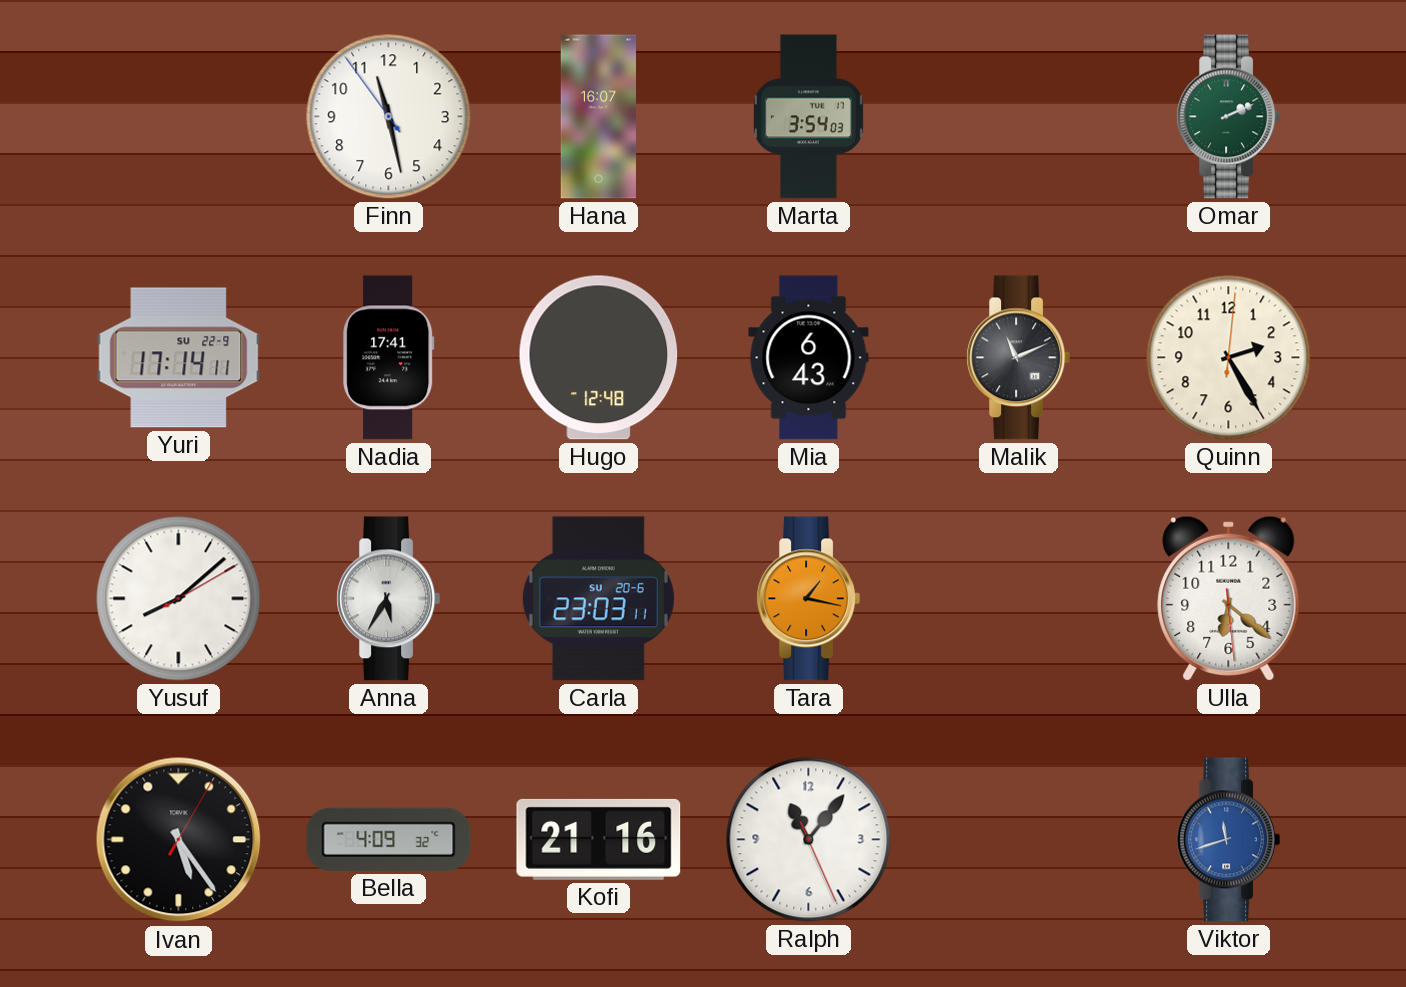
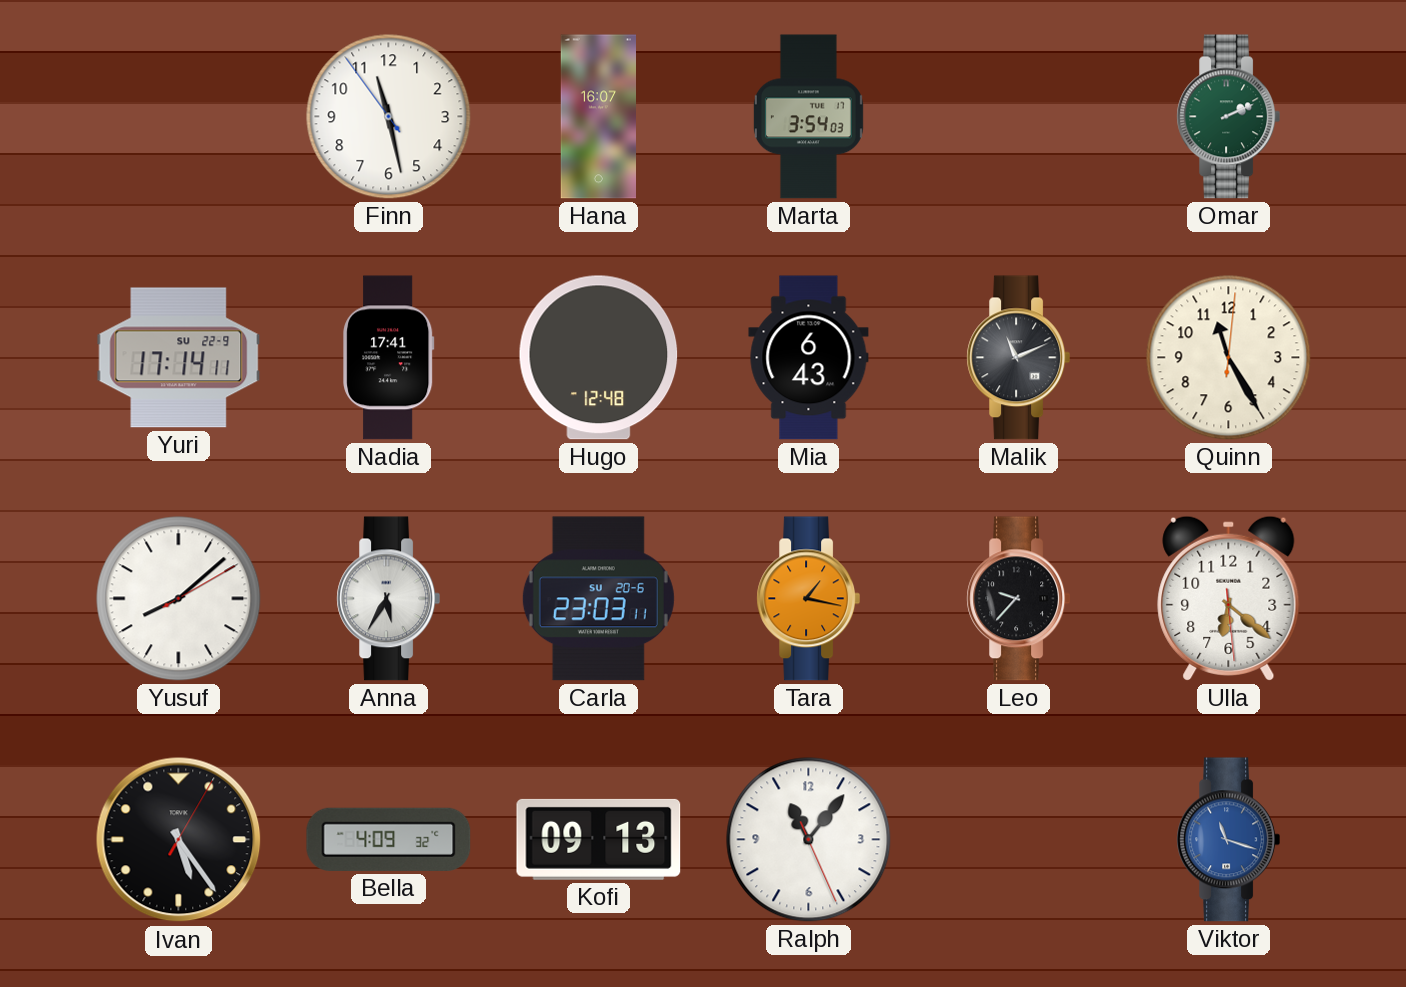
Quinn: 2:25 -> 11:25
Leo: none -> 9:37
Kofi: 21:16 -> 09:13
Viktor: 11:42 -> 11:18
